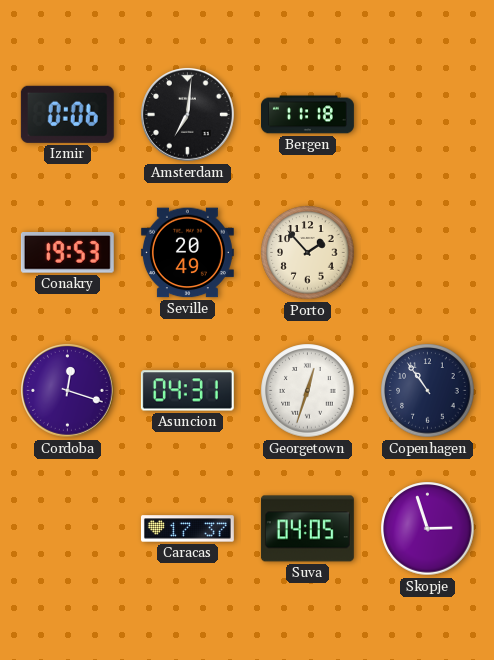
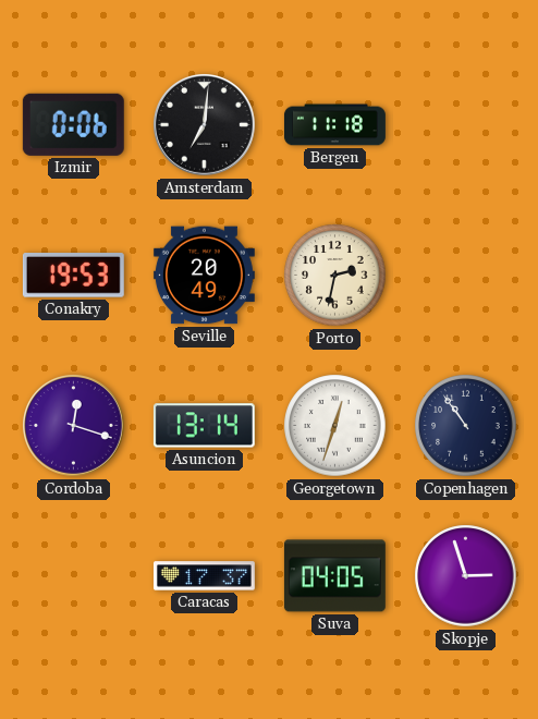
Porto: 1:53 -> 2:32
Asuncion: 04:31 -> 13:14
